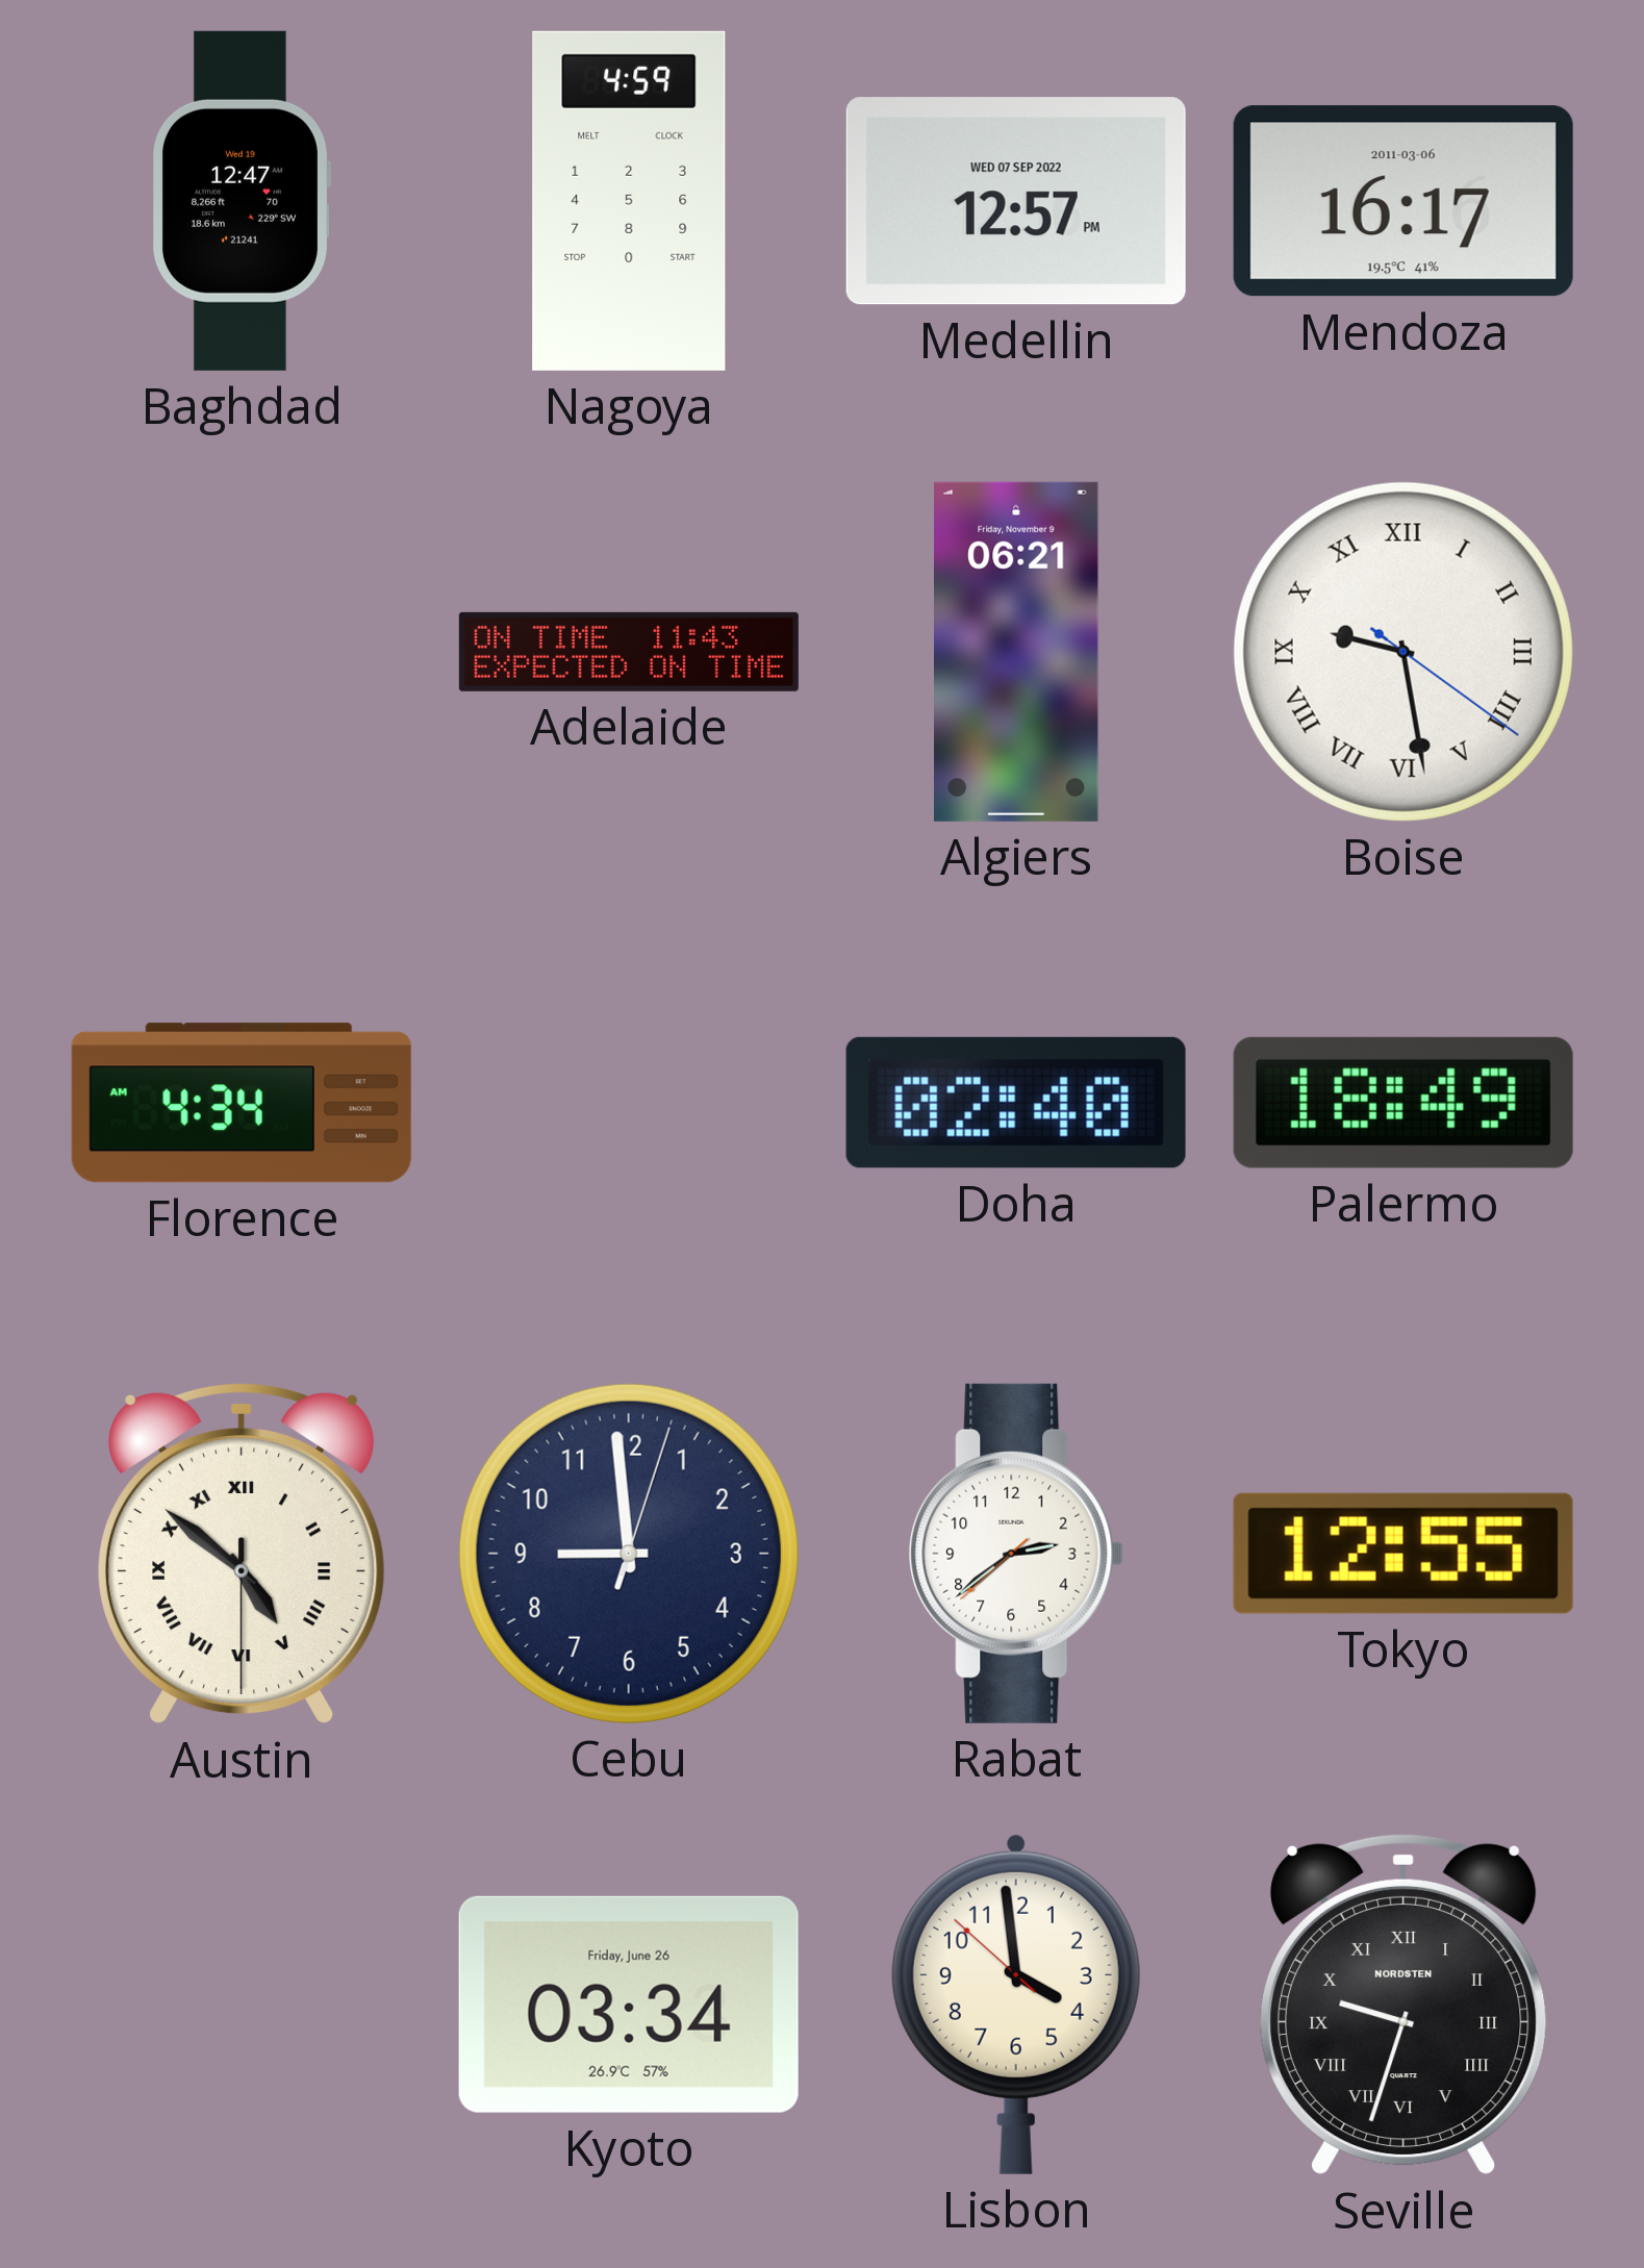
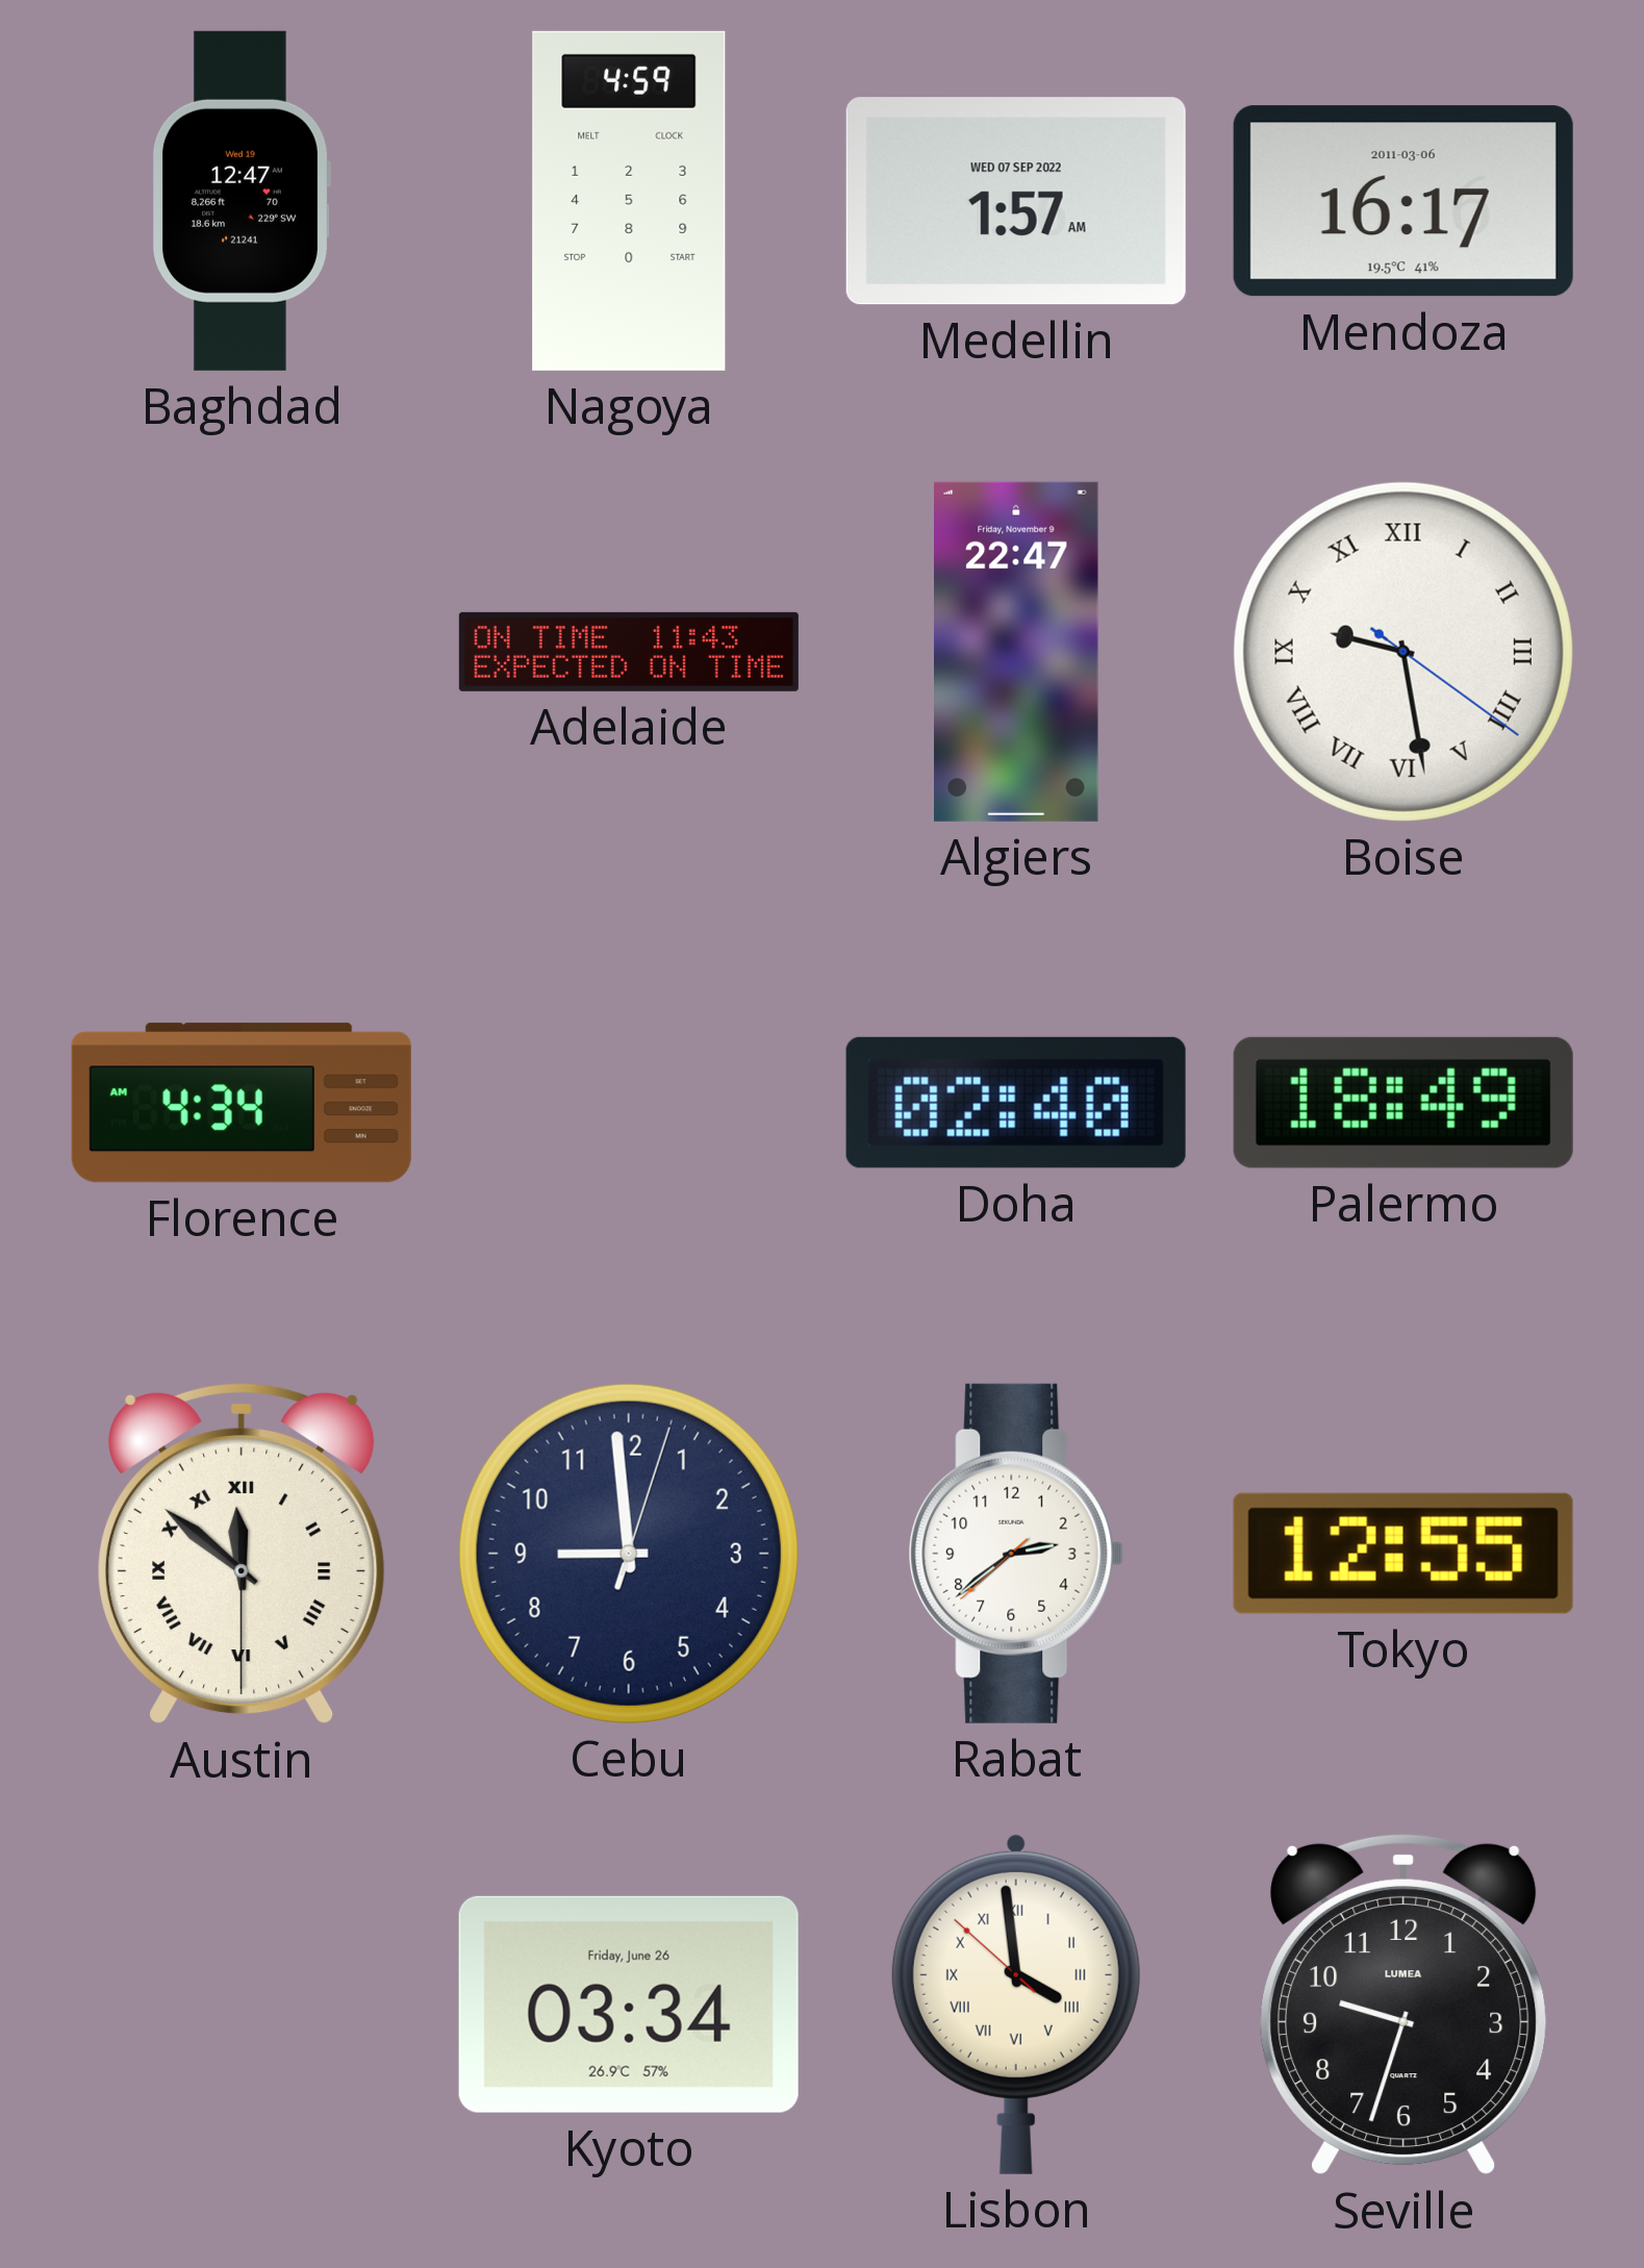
Medellin: 12:57 -> 1:57
Algiers: 06:21 -> 22:47
Austin: 4:51 -> 11:51
Lisbon numerals: Arabic -> Roman
Seville numerals: Roman -> Arabic
Seville brand: NORDSTEN -> LUMEA
